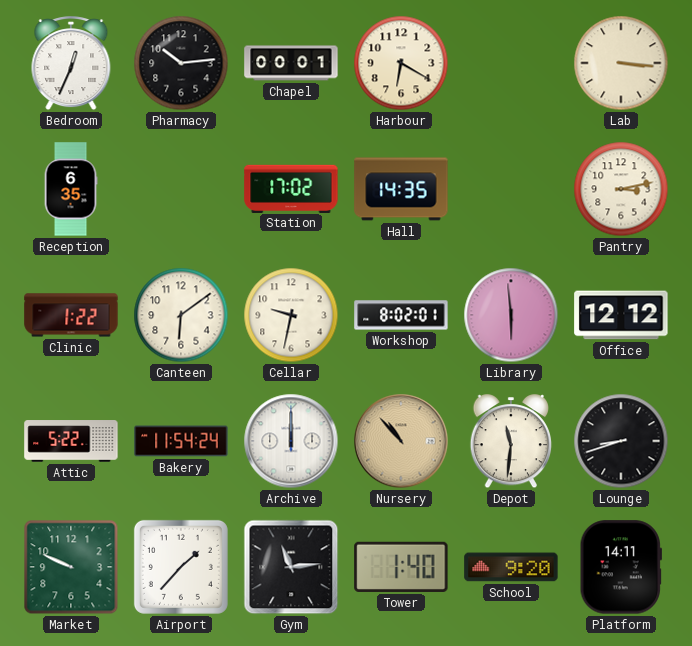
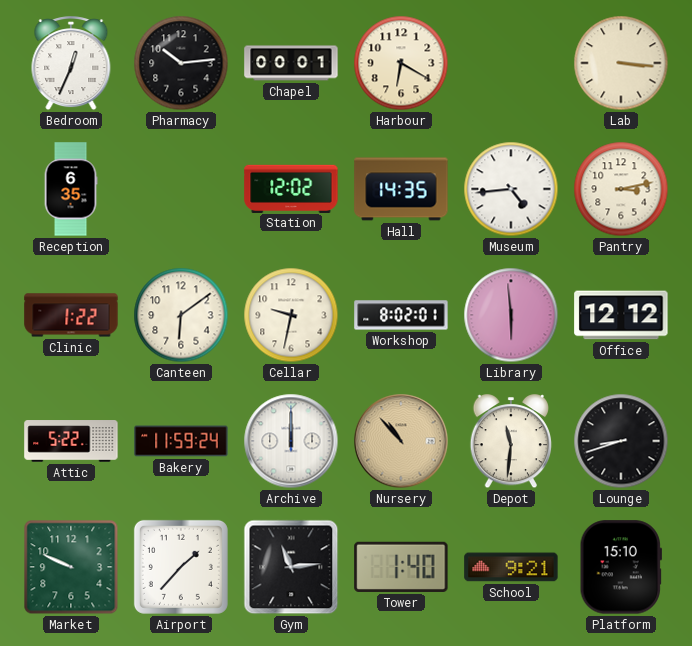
Station: 17:02 -> 12:02
Museum: none -> 4:44
Bakery: 11:54 -> 11:59
School: 9:20 -> 9:21
Platform: 14:11 -> 15:10
